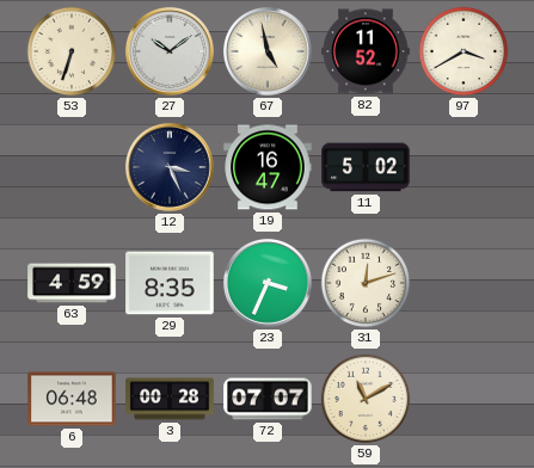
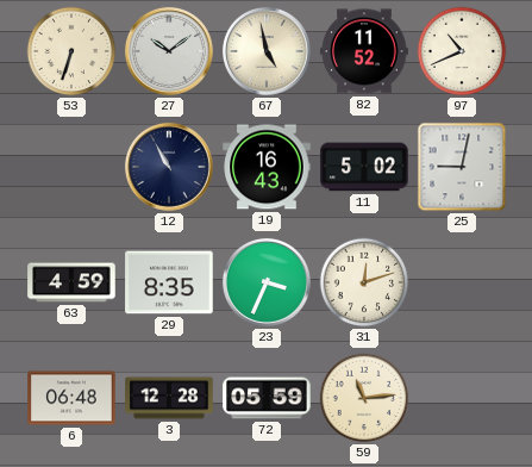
97: 3:40 -> 10:41
12: 3:26 -> 10:55
19: 16:47 -> 16:43
25: none -> 9:02
3: 00:28 -> 12:28
72: 07:07 -> 05:59
59: 11:10 -> 11:14
